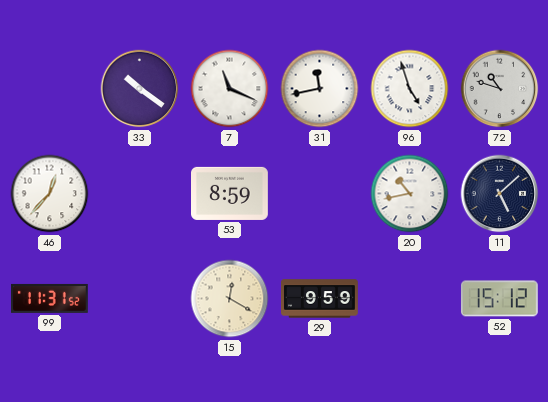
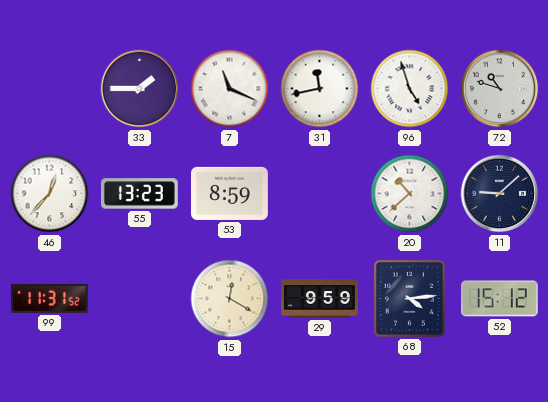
33: 10:21 -> 1:45
55: none -> 13:23
20: 10:43 -> 10:38
11: 5:08 -> 9:08
68: none -> 4:14
